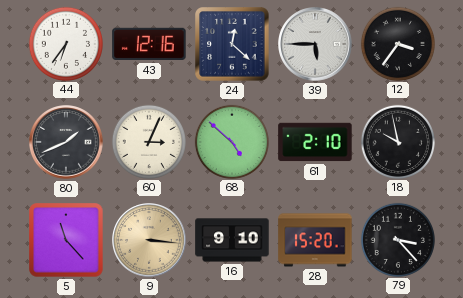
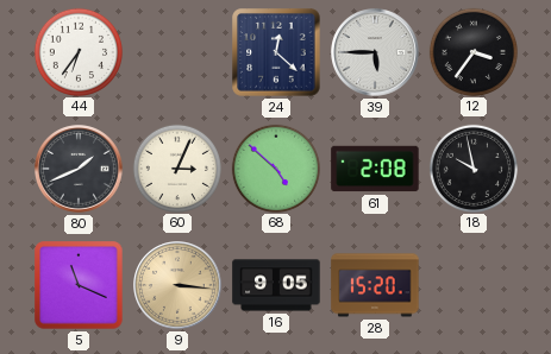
43: 12:16 -> none
61: 2:10 -> 2:08
5: 11:23 -> 11:19
16: 9:10 -> 9:05
79: 3:23 -> none
